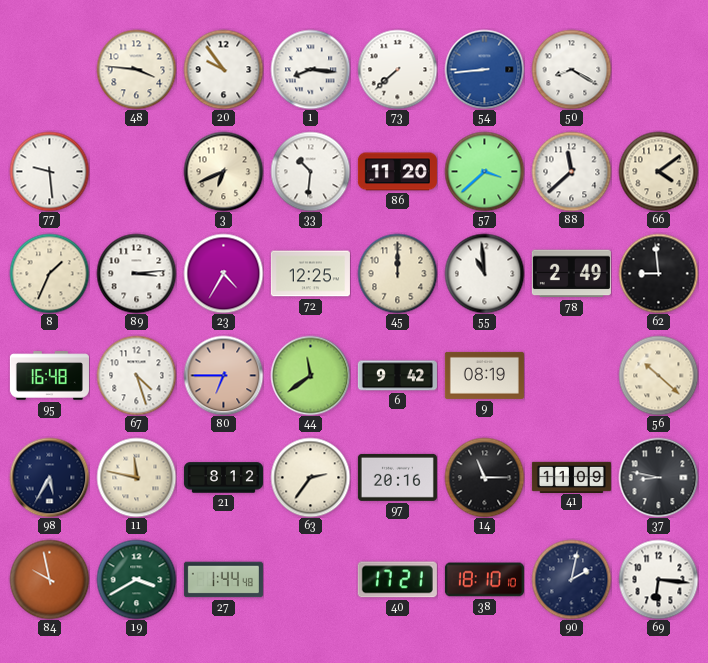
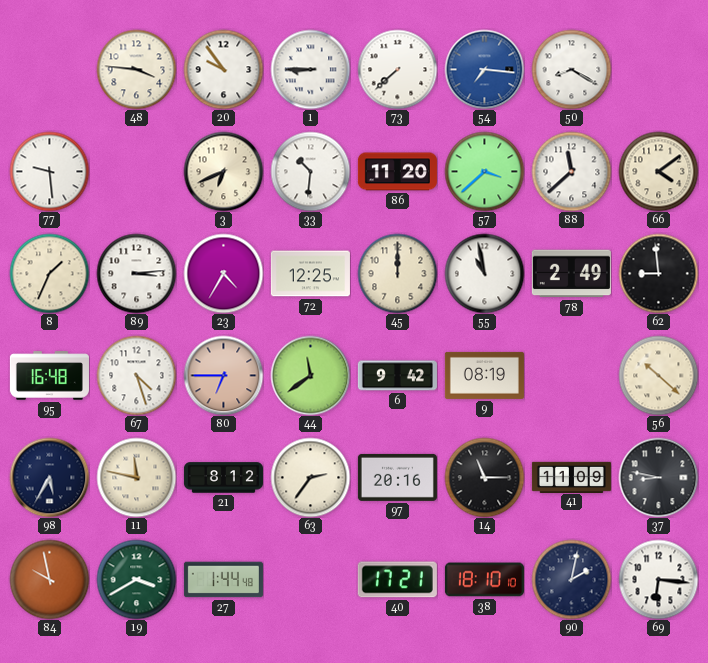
1: 8:16 -> 8:45
54: 8:44 -> 7:16
55: 10:59 -> 10:58
